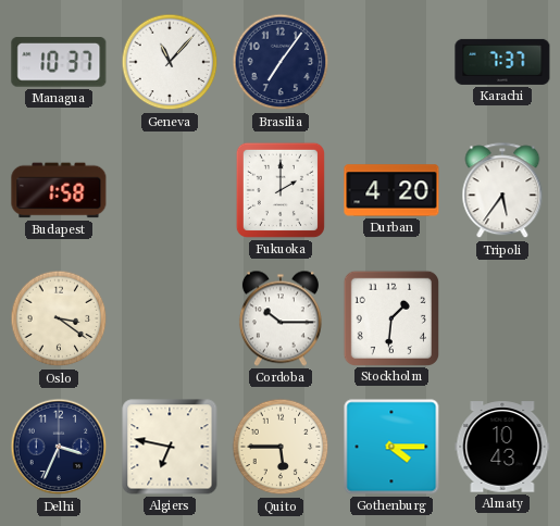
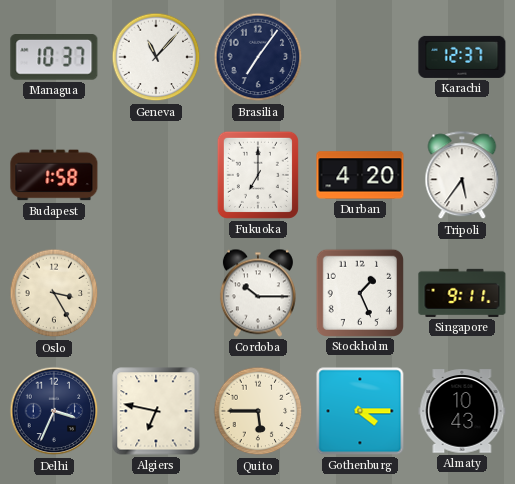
Karachi: 7:37 -> 12:37
Fukuoka: 2:00 -> 7:00
Oslo: 3:21 -> 3:25
Stockholm: 1:31 -> 1:26
Singapore: none -> 9:11
